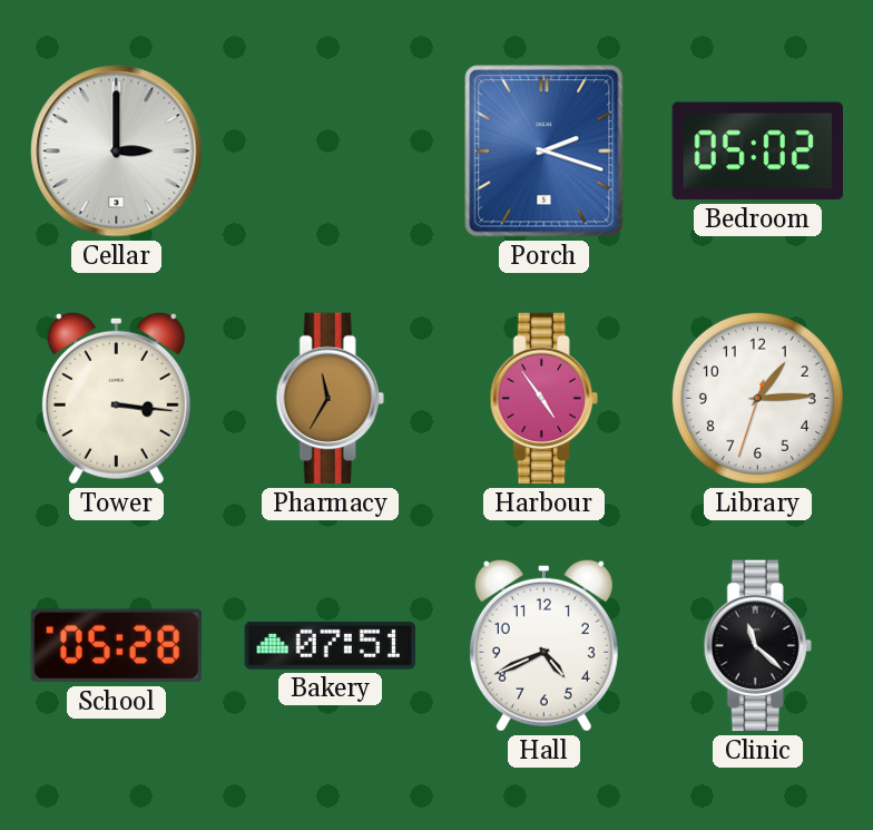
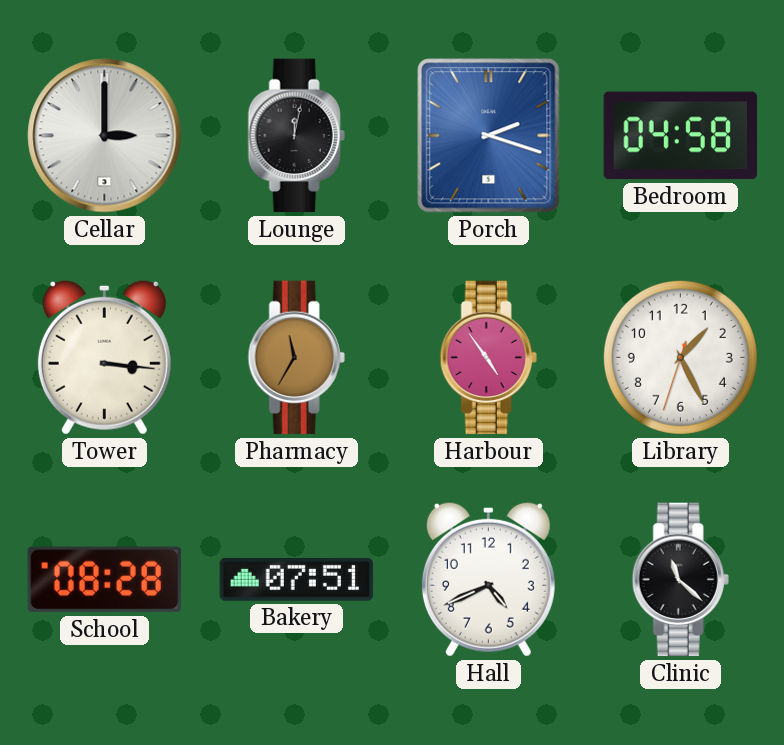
Lounge: none -> 12:02
Bedroom: 05:02 -> 04:58
Library: 1:14 -> 1:25
School: 05:28 -> 08:28
